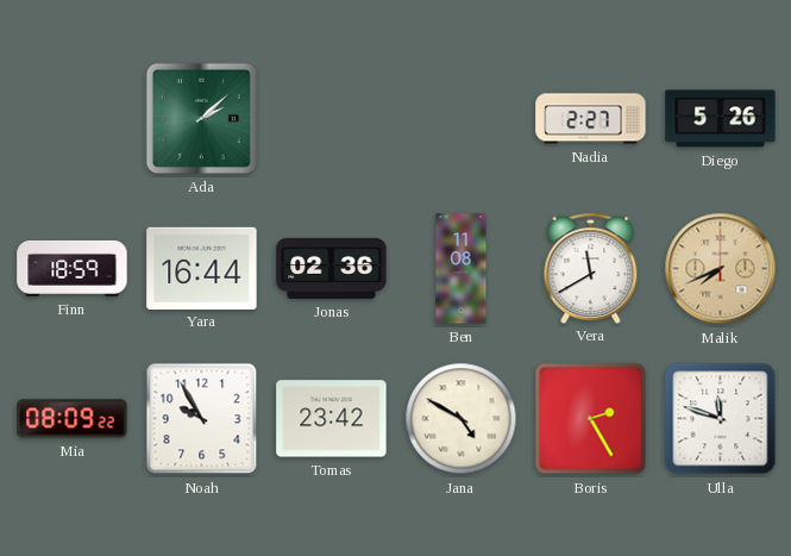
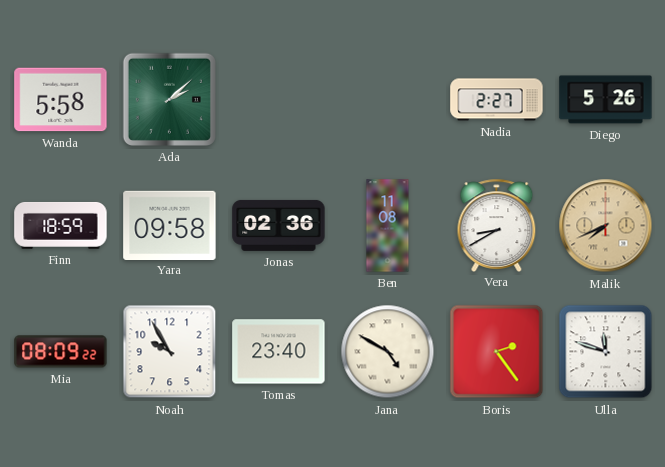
Wanda: none -> 5:58
Yara: 16:44 -> 09:58
Vera: 11:40 -> 8:40
Tomas: 23:42 -> 23:40
Boris: 2:25 -> 2:24
